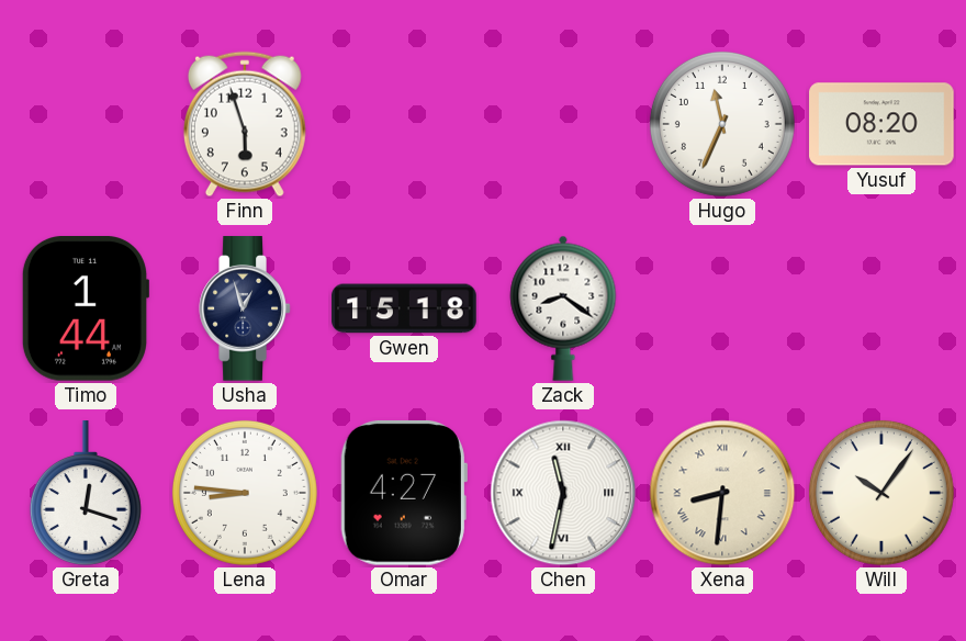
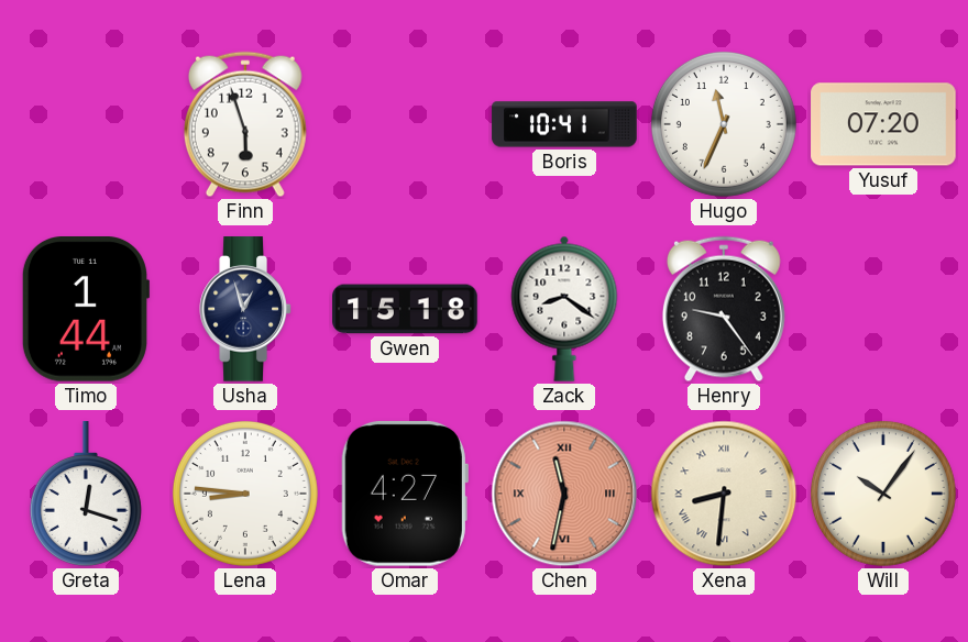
Boris: none -> 10:41
Yusuf: 08:20 -> 07:20
Henry: none -> 9:24
Chen dial: white -> salmon
